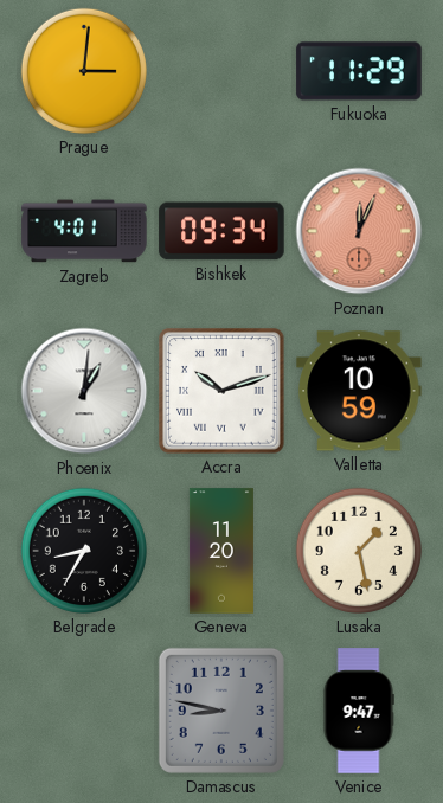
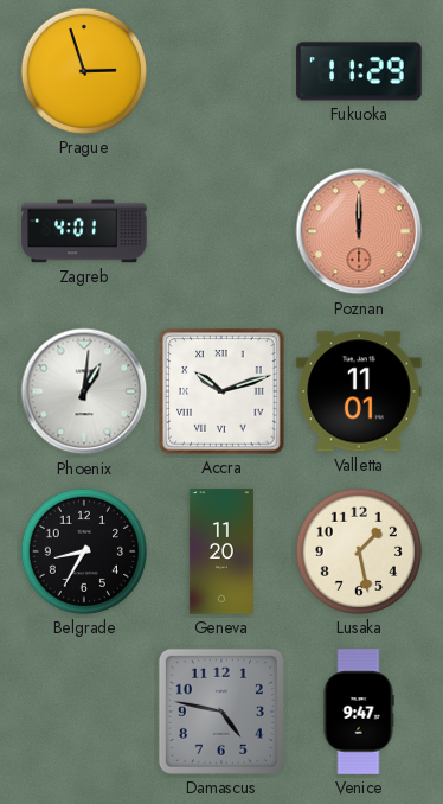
Prague: 3:01 -> 2:57
Bishkek: 09:34 -> none
Poznan: 12:04 -> 12:00
Valletta: 10:59 -> 11:01
Damascus: 8:47 -> 4:47
